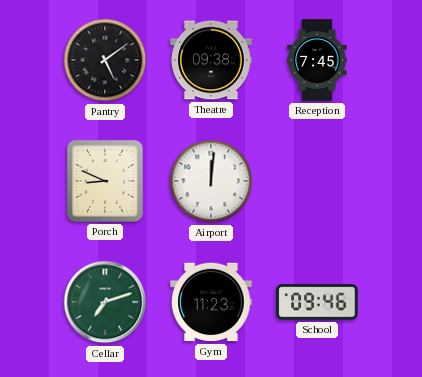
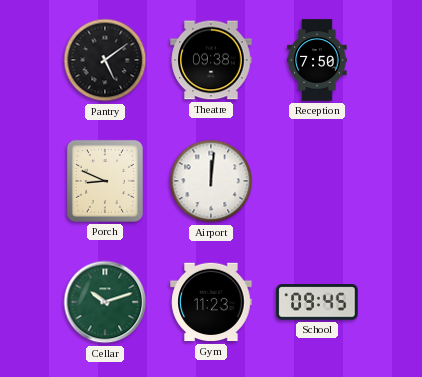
Reception: 7:45 -> 7:50
Cellar: 7:12 -> 10:12
School: 09:46 -> 09:45
